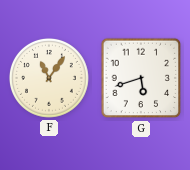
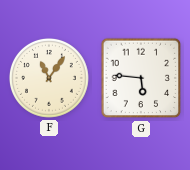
G: 5:42 -> 5:46
